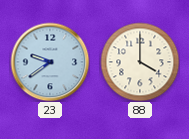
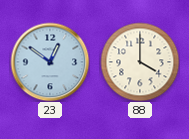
23: 9:39 -> 12:51
